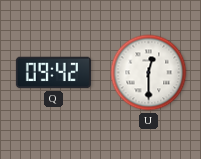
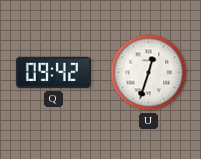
U: 12:30 -> 12:33
